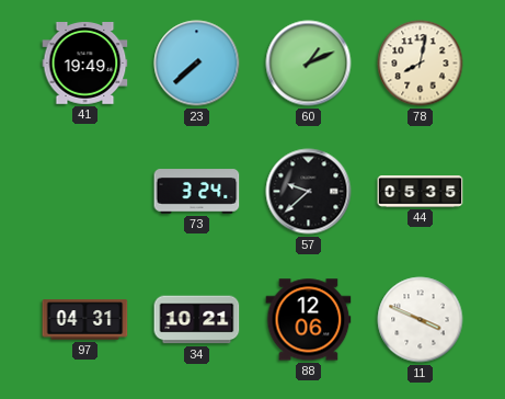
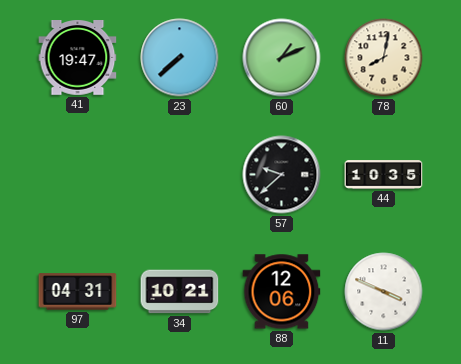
41: 19:49 -> 19:47
73: 3:24 -> none
44: 05:35 -> 10:35
